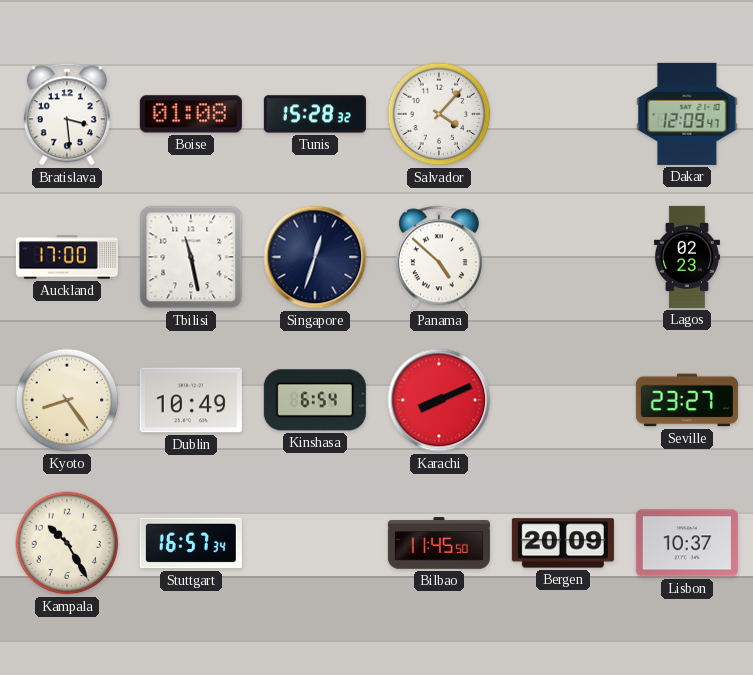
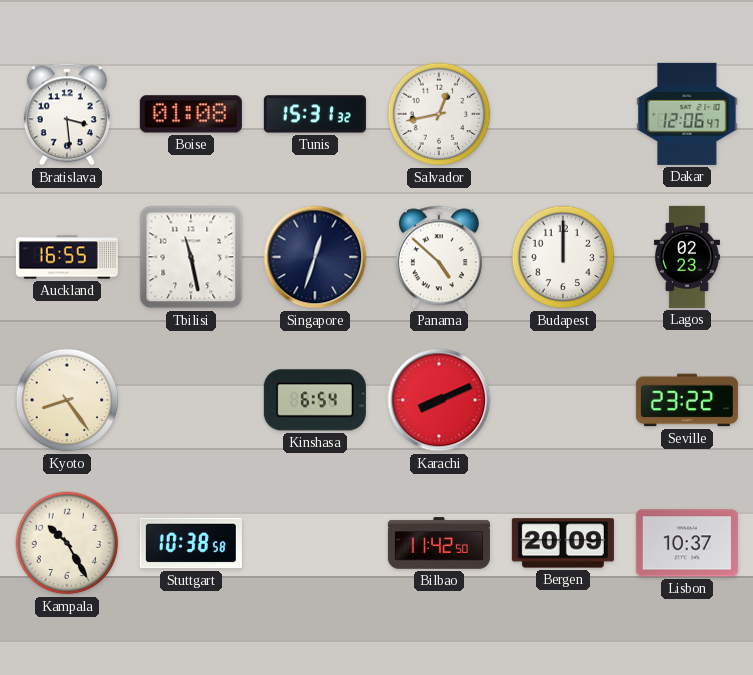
Tunis: 15:28 -> 15:31
Salvador: 4:07 -> 12:43
Dakar: 12:09 -> 12:06
Auckland: 17:00 -> 16:55
Budapest: none -> 12:00
Dublin: 10:49 -> none
Seville: 23:27 -> 23:22
Stuttgart: 16:57 -> 10:38
Bilbao: 11:45 -> 11:42
